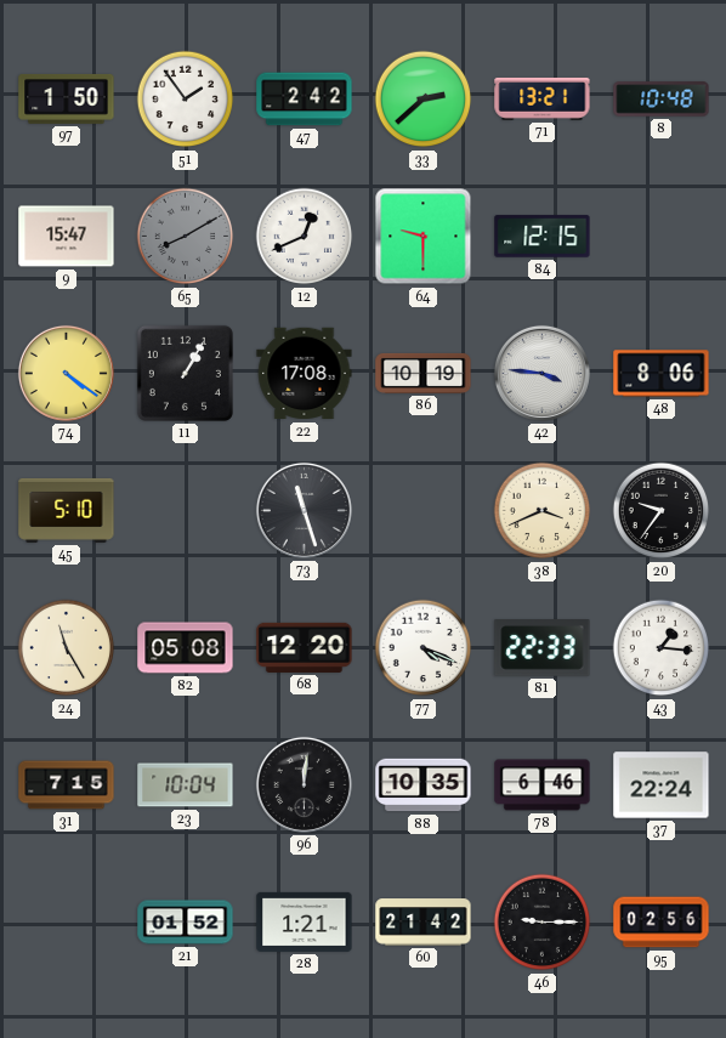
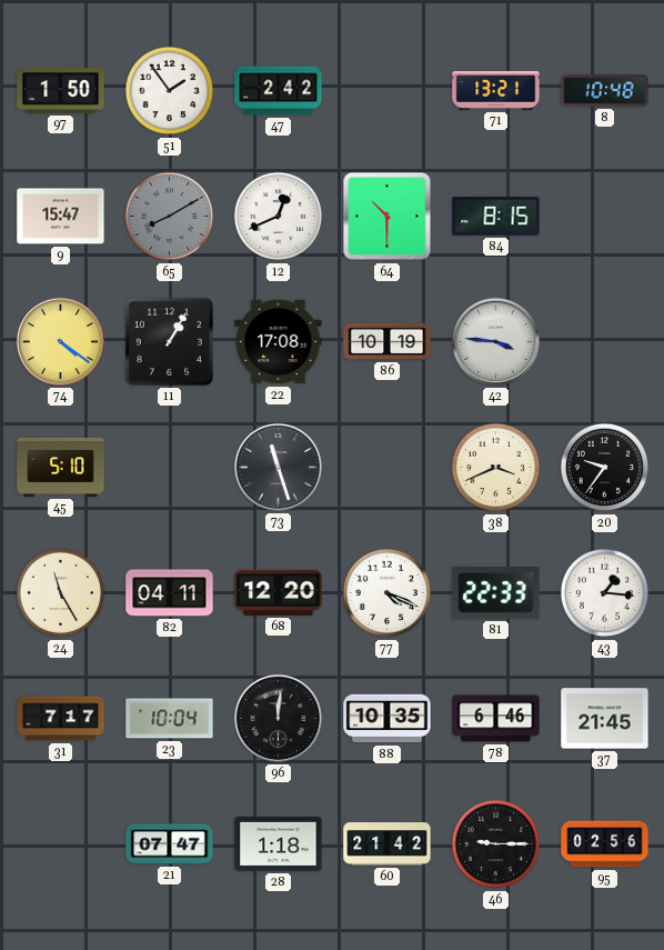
33: 2:38 -> none
64: 9:30 -> 10:30
84: 12:15 -> 8:15
48: 8:06 -> none
82: 05:08 -> 04:11
31: 7:15 -> 7:17
37: 22:24 -> 21:45
21: 01:52 -> 07:47
28: 1:21 -> 1:18
